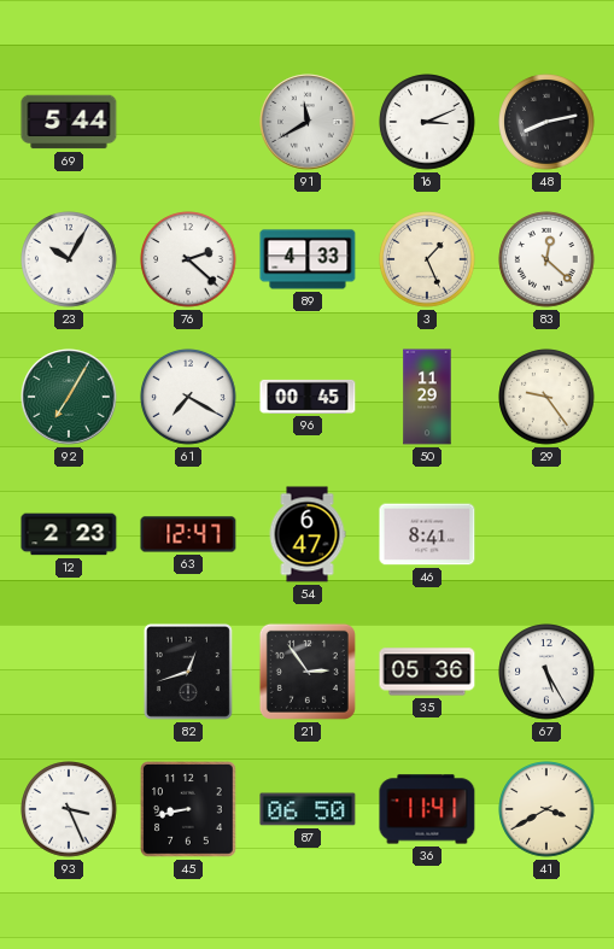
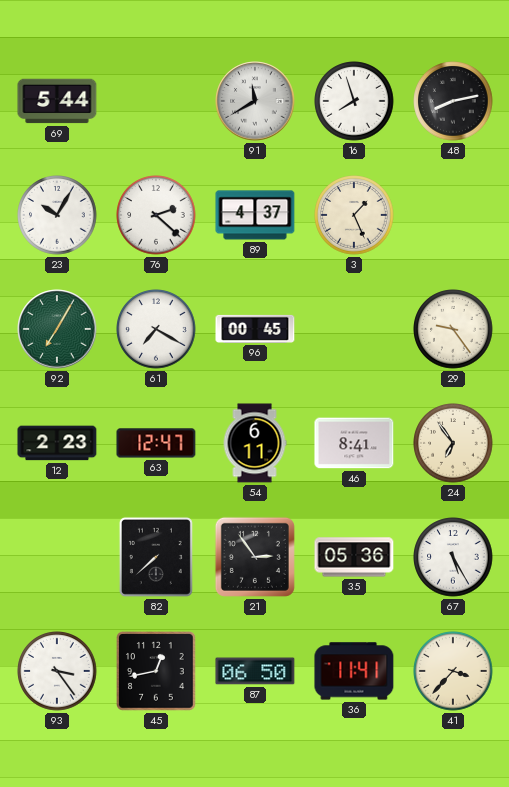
16: 3:11 -> 7:57
89: 4:33 -> 4:37
83: 12:22 -> none
50: 11:29 -> none
54: 6:47 -> 6:11
24: none -> 6:54
82: 12:42 -> 7:38
93: 3:26 -> 3:24
45: 8:43 -> 12:43
41: 3:40 -> 3:37
